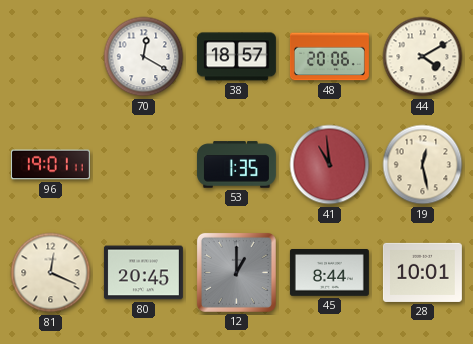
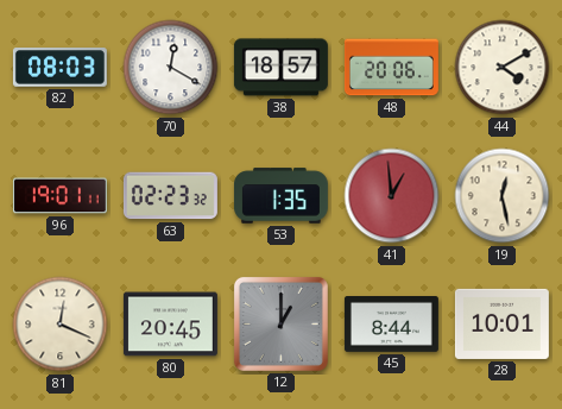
82: none -> 08:03
63: none -> 02:23
41: 10:59 -> 12:59
